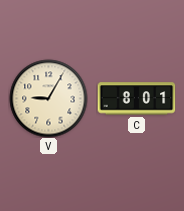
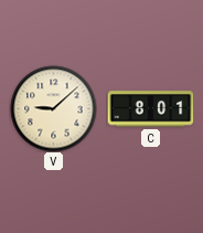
V: 9:05 -> 9:08
